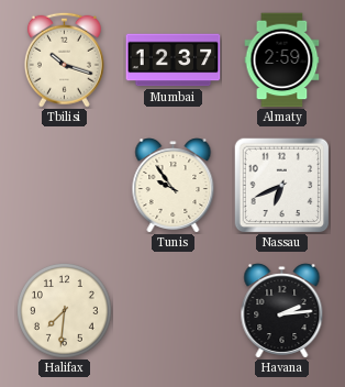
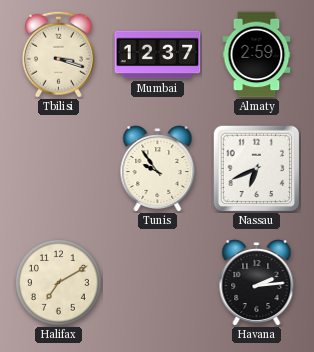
Tbilisi: 10:18 -> 3:18
Halifax: 7:31 -> 7:10
